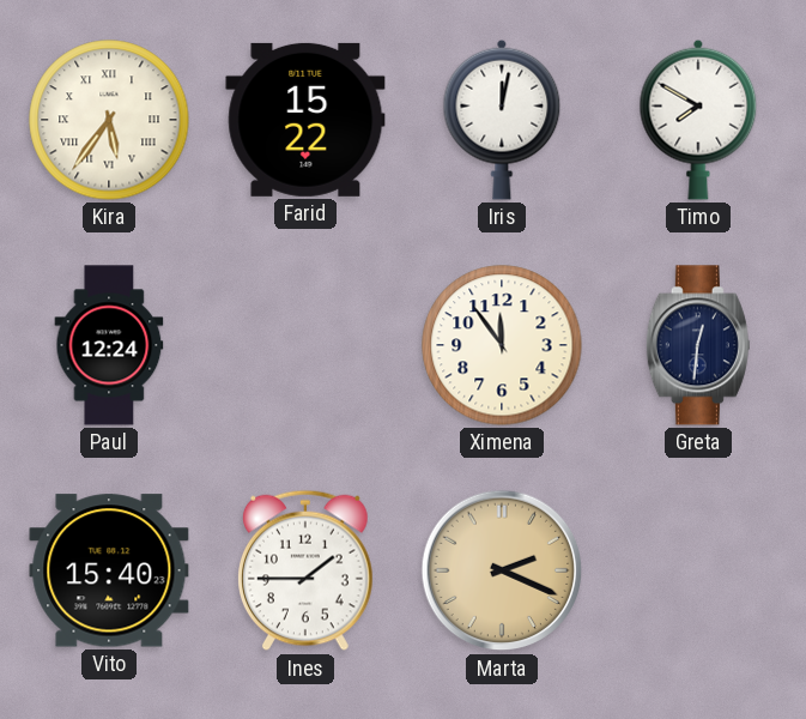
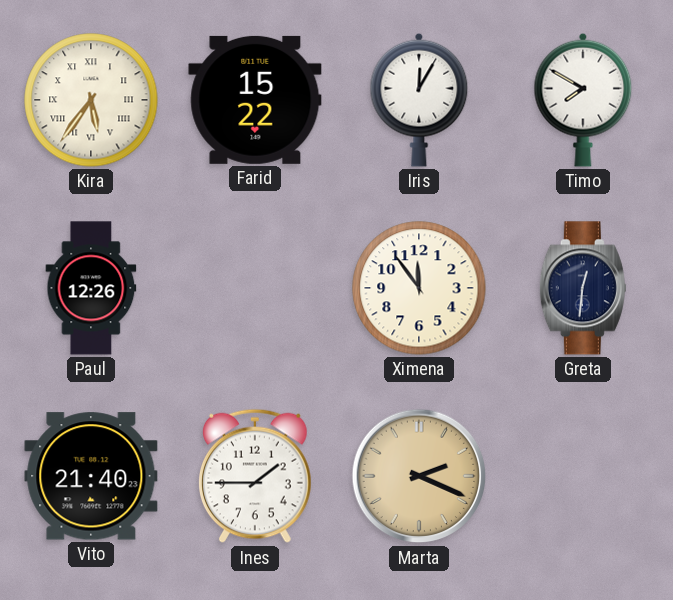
Iris: 12:02 -> 12:05
Paul: 12:24 -> 12:26
Vito: 15:40 -> 21:40
